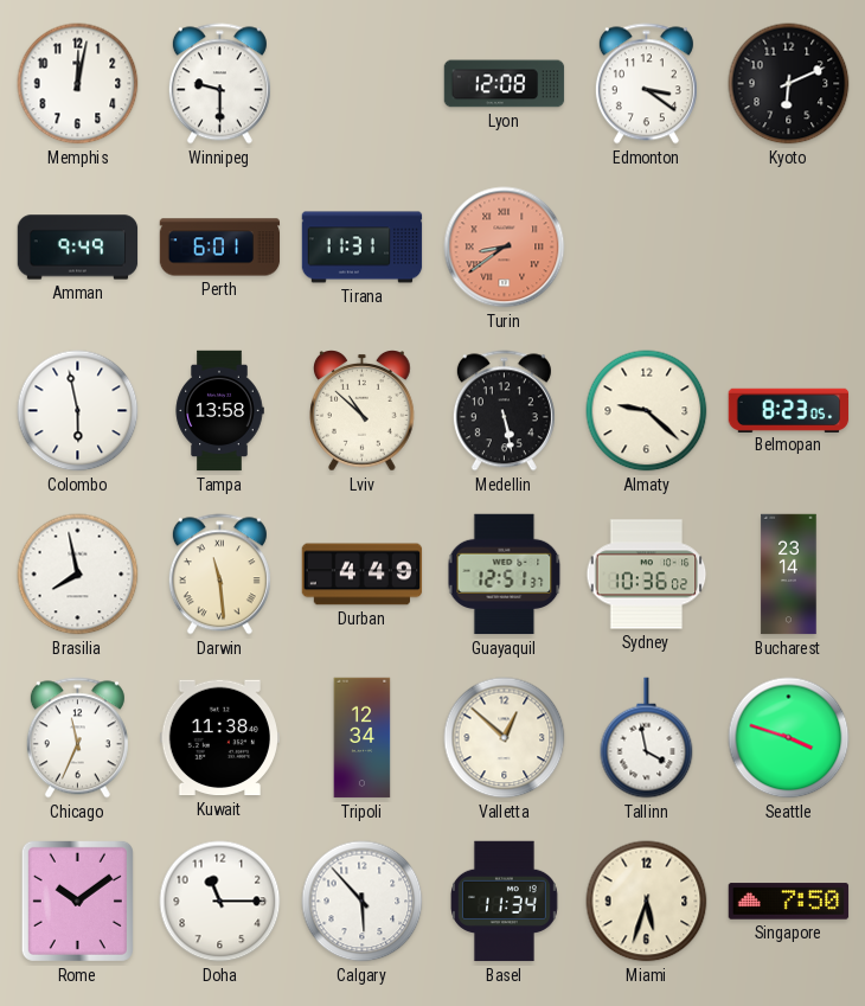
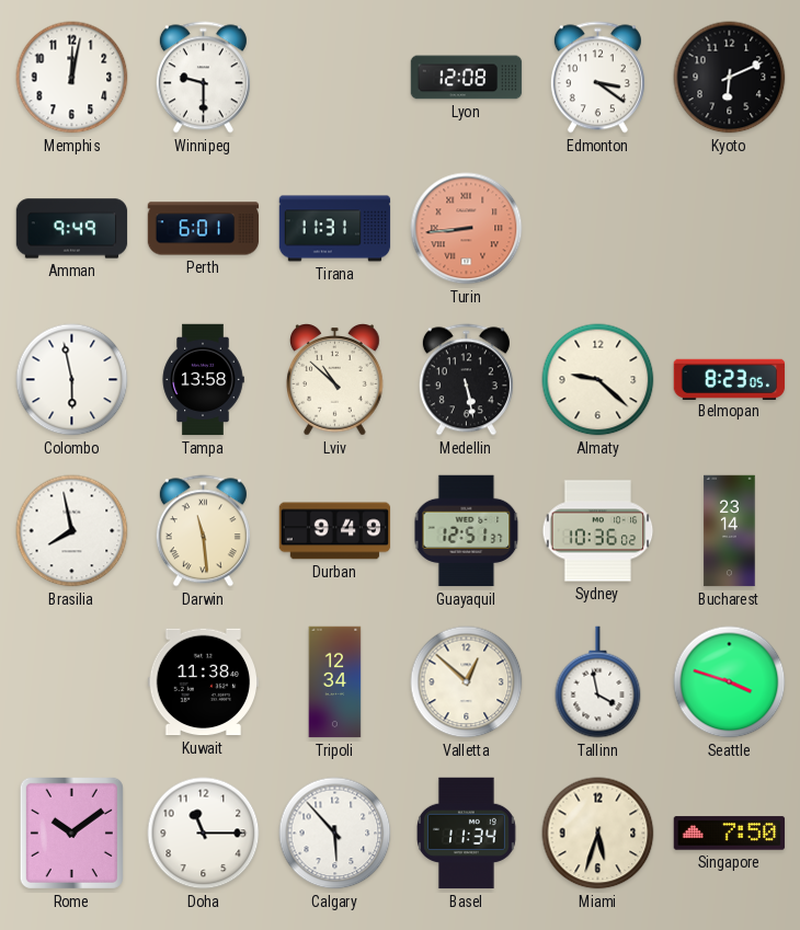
Turin: 8:39 -> 8:44
Durban: 4:49 -> 9:49
Chicago: 11:34 -> none
